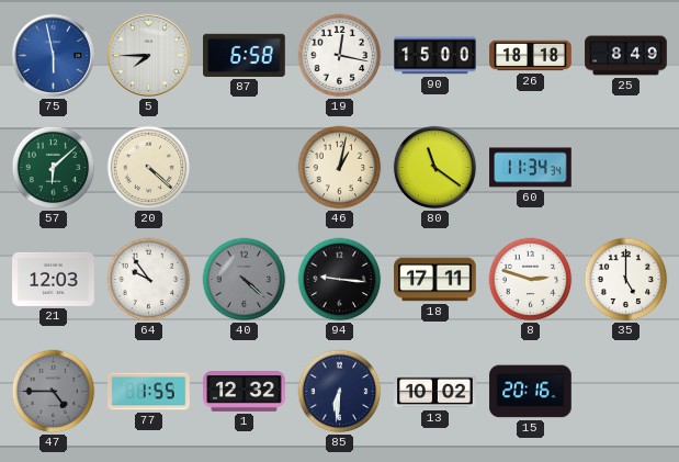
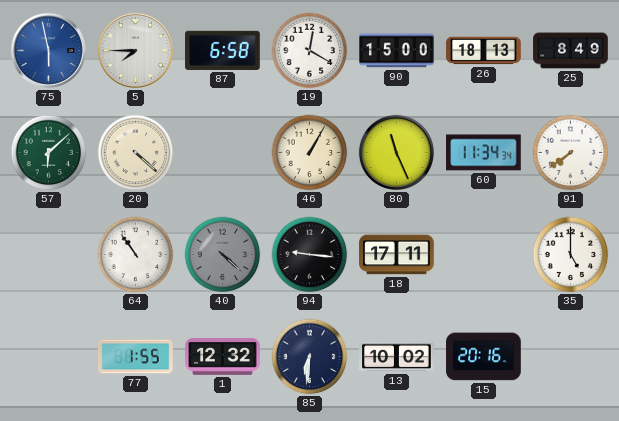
19: 12:17 -> 12:20
26: 18:18 -> 18:13
46: 1:02 -> 1:05
80: 11:21 -> 11:26
91: none -> 7:39
21: 12:03 -> none
64: 9:54 -> 10:54
8: 2:48 -> none
47: 4:45 -> none
